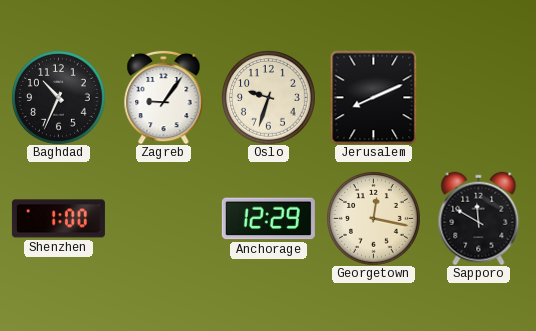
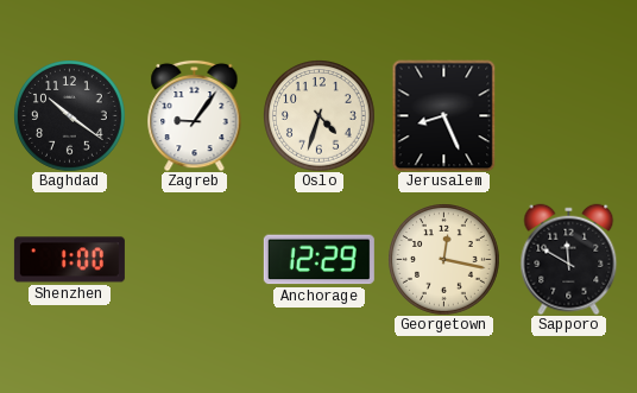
Baghdad: 10:34 -> 10:21
Oslo: 9:33 -> 4:33
Jerusalem: 8:11 -> 8:26
